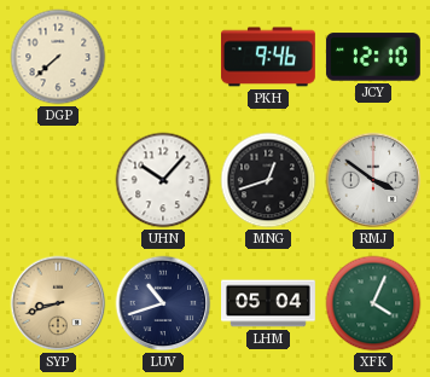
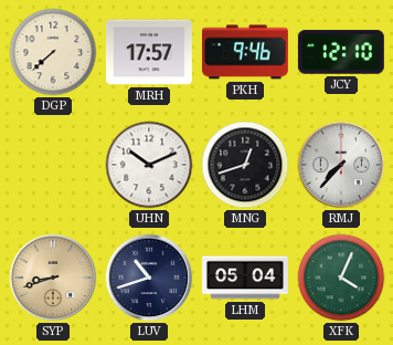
MRH: none -> 17:57
UHN: 10:07 -> 10:11
RMJ: 3:51 -> 7:37
